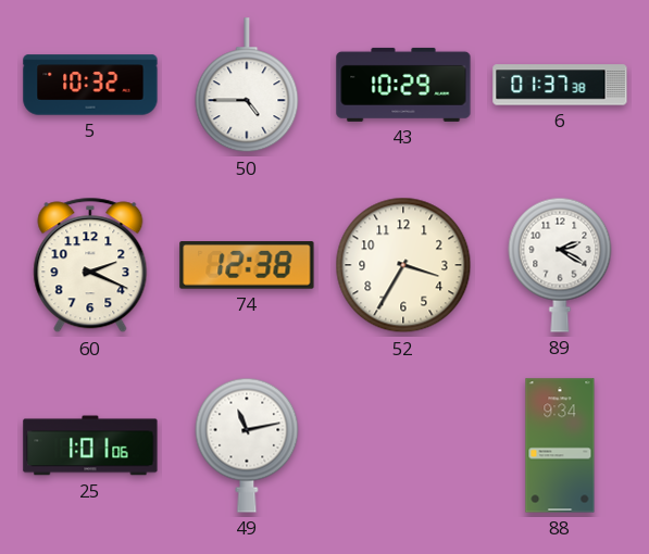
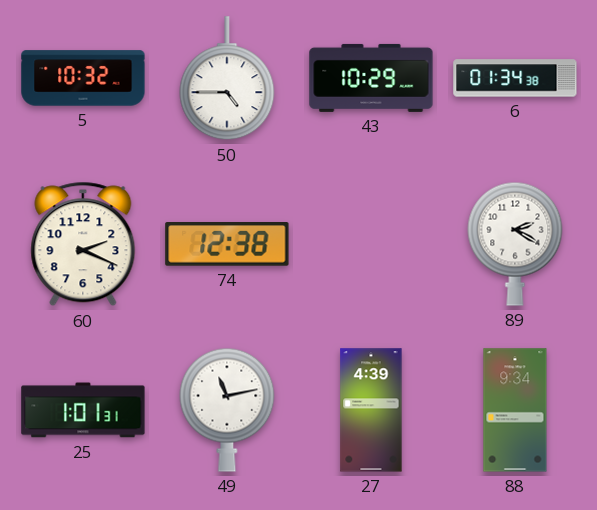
6: 01:37 -> 01:34
52: 3:35 -> none
25: 1:01:06 -> 1:01:31
27: none -> 4:39
